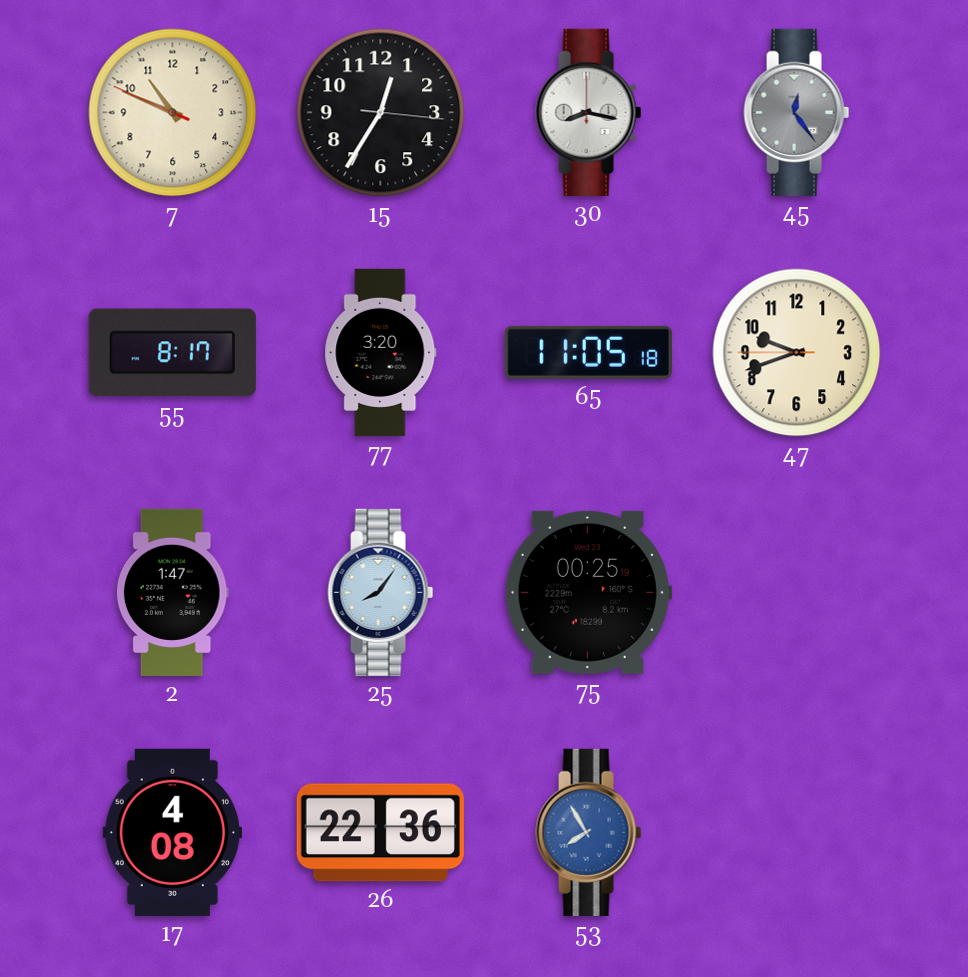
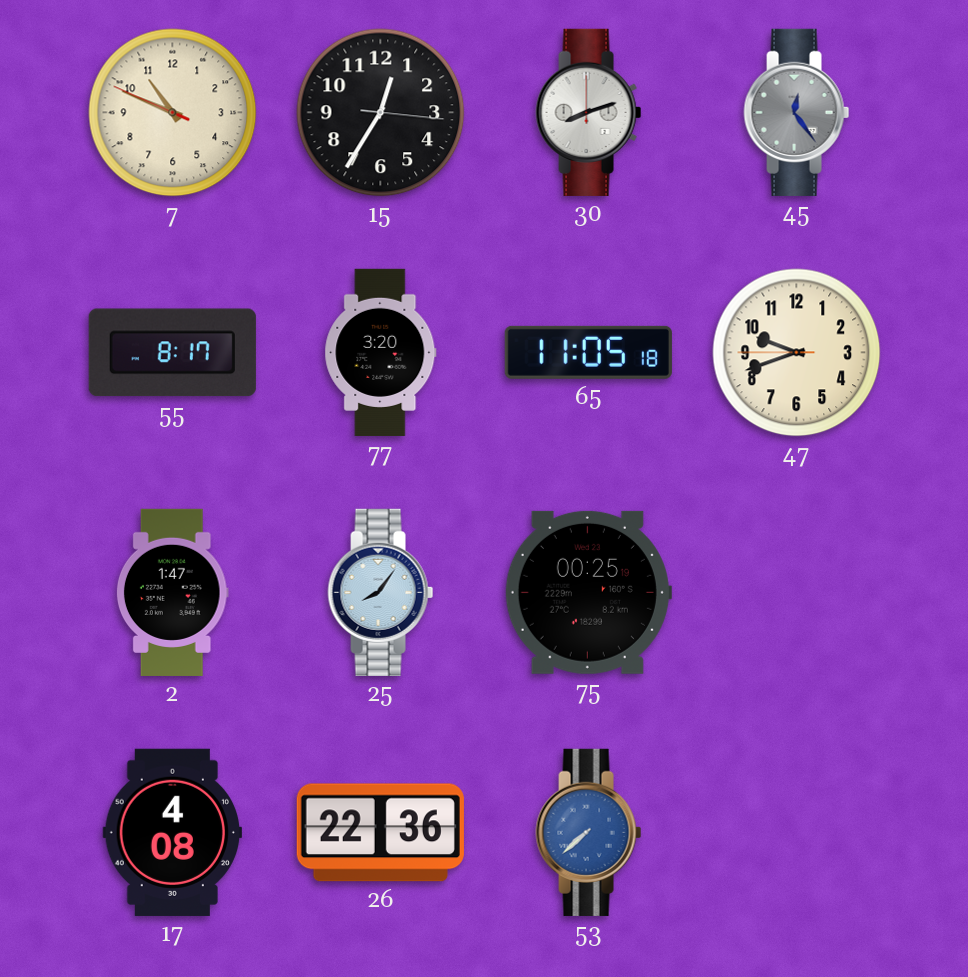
30: 8:17 -> 8:12
53: 7:55 -> 7:38
